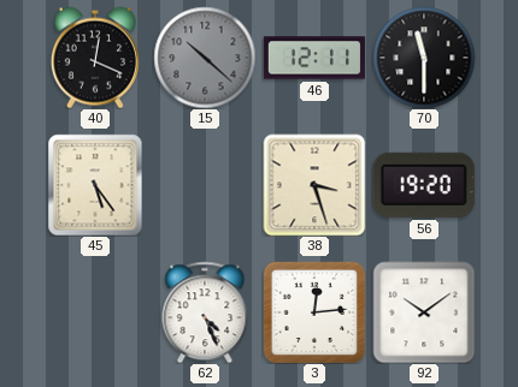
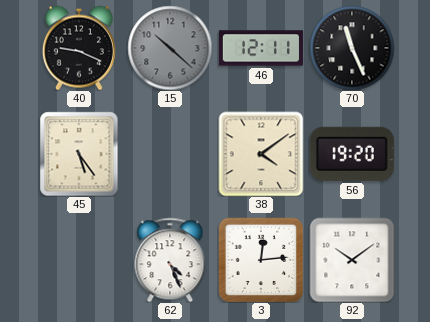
40: 12:19 -> 9:19
70: 11:30 -> 11:26
38: 3:27 -> 4:09
